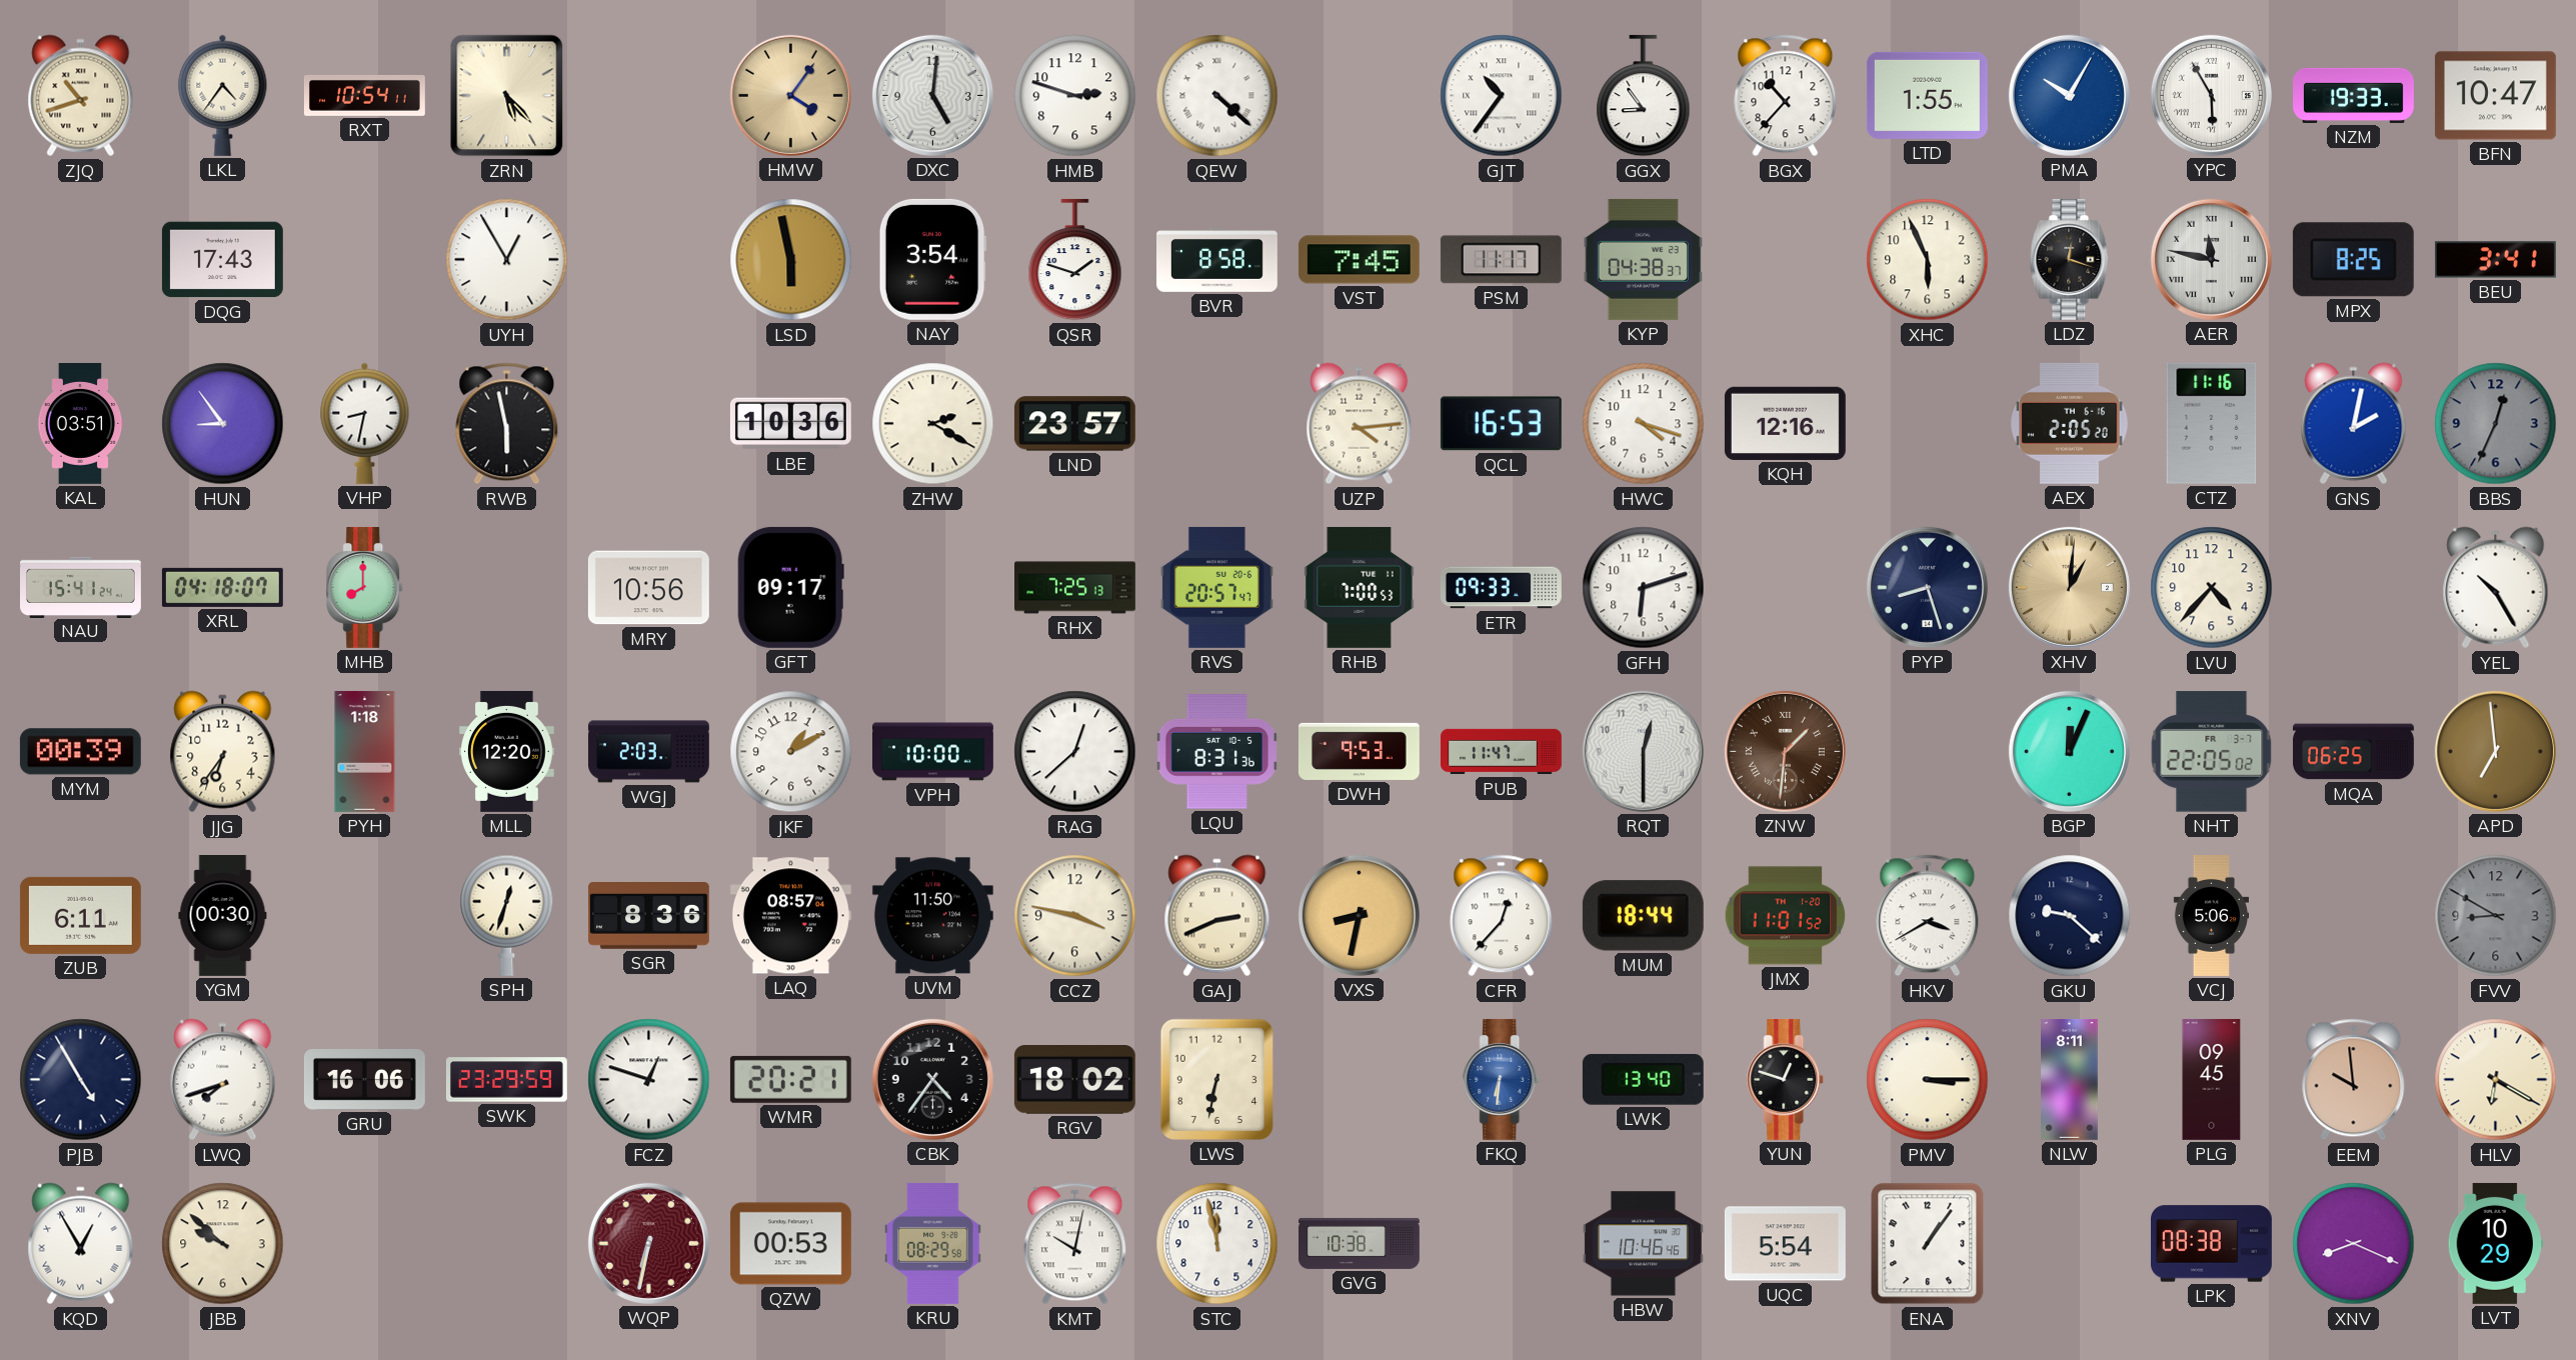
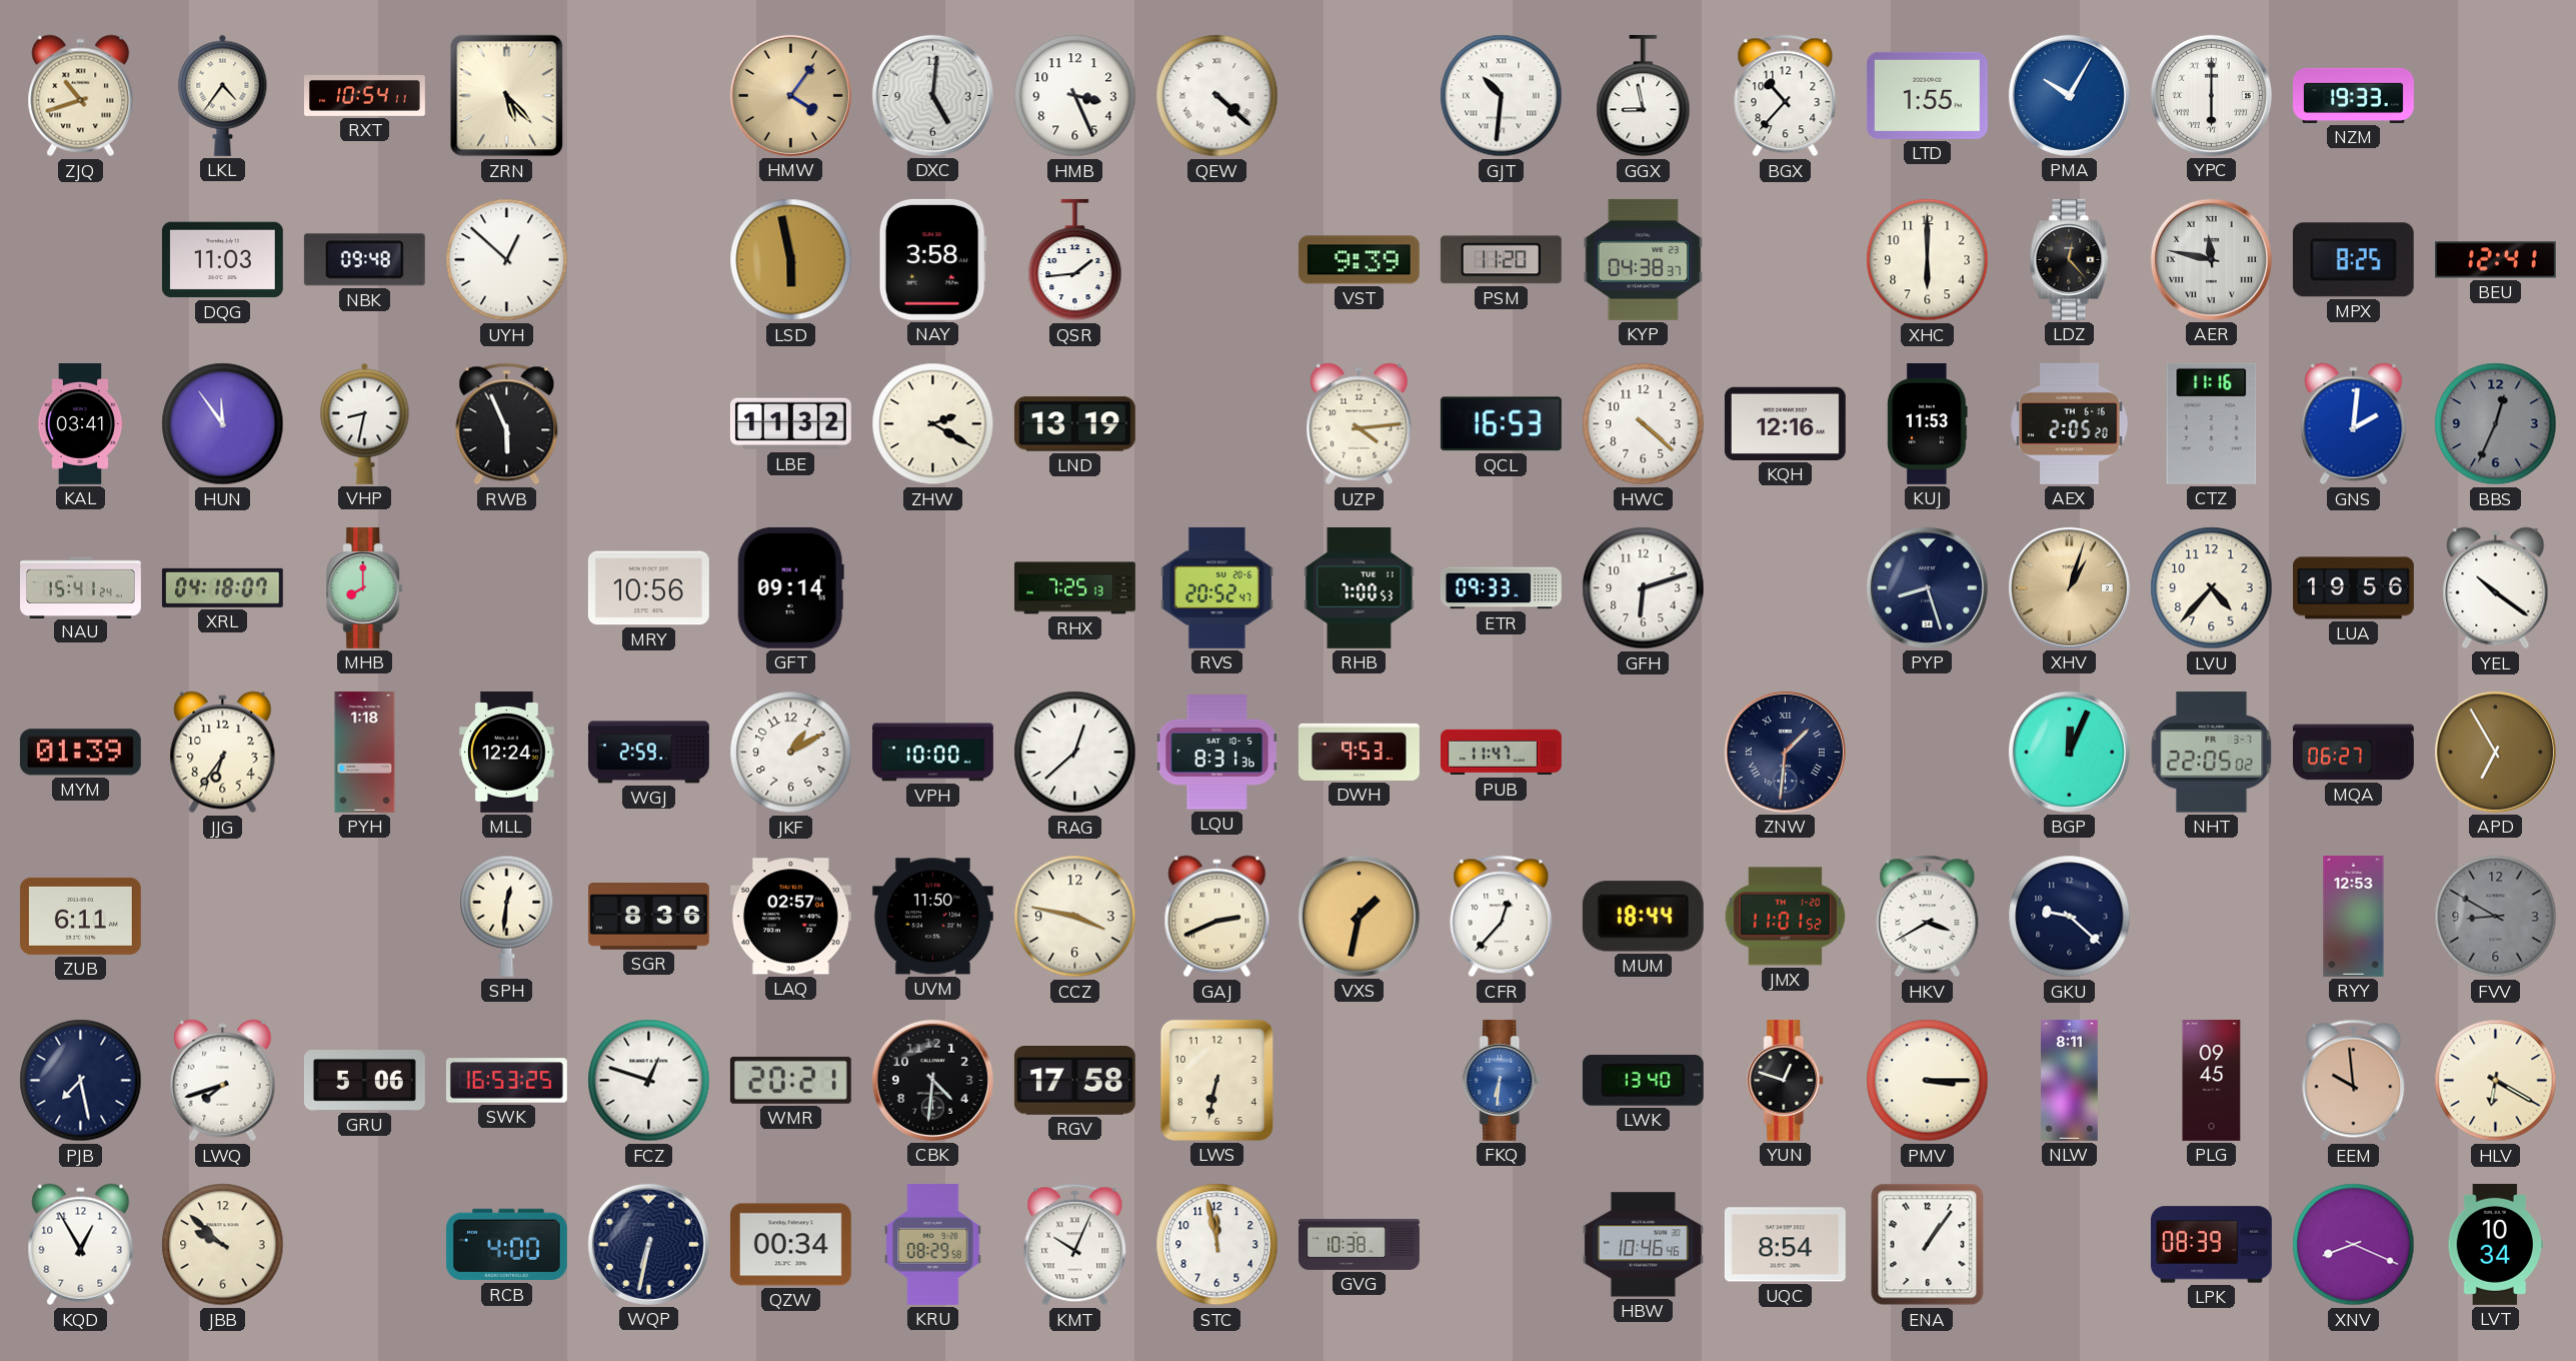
HMB: 2:48 -> 3:26
GJT: 10:36 -> 10:31
GGX: 8:54 -> 8:58
YPC: 5:55 -> 6:00
BFN: 10:47 -> none
DQG: 17:43 -> 11:03
NBK: none -> 09:48
UYH: 12:55 -> 12:52
NAY: 3:54 -> 3:58
QSR: 1:48 -> 1:44
BVR: 8:58 -> none
VST: 7:45 -> 9:39
PSM: 11:17 -> 11:20
XHC: 5:56 -> 6:00
LDZ: 12:18 -> 12:23
BEU: 3:41 -> 12:41
KAL: 03:51 -> 03:41
HUN: 8:54 -> 11:54
RWB: 5:58 -> 5:56
LBE: 10:36 -> 11:32
LND: 23:57 -> 13:19
HWC: 4:18 -> 4:22
KUJ: none -> 11:53
GNS: 2:02 -> 2:01
GFT: 09:17 -> 09:14
RVS: 20:57 -> 20:52
XHV: 1:01 -> 1:03
LUA: none -> 19:56
YEL: 10:25 -> 10:21
MYM: 00:39 -> 01:39
MLL: 12:20 -> 12:24
WGJ: 2:03 -> 2:59
RQT: 12:30 -> none
ZNW dial: brown -> navy
MQA: 06:25 -> 06:27
APD: 6:59 -> 6:55
YGM: 00:30 -> none
SPH: 12:33 -> 12:31
LAQ: 08:57 -> 02:57
VXS: 8:32 -> 1:32
VCJ: 5:06 -> none
RYY: none -> 12:53
PJB: 4:55 -> 7:28
GRU: 16:06 -> 5:06
SWK: 23:29 -> 16:53
CBK: 4:36 -> 4:31
RGV: 18:02 -> 17:58
KQD numerals: Roman -> Arabic
RCB: none -> 4:00
WQP dial: burgundy -> navy
QZW: 00:53 -> 00:34
KMT: 10:02 -> 10:04
UQC: 5:54 -> 8:54
LPK: 08:38 -> 08:39
LVT: 10:29 -> 10:34
